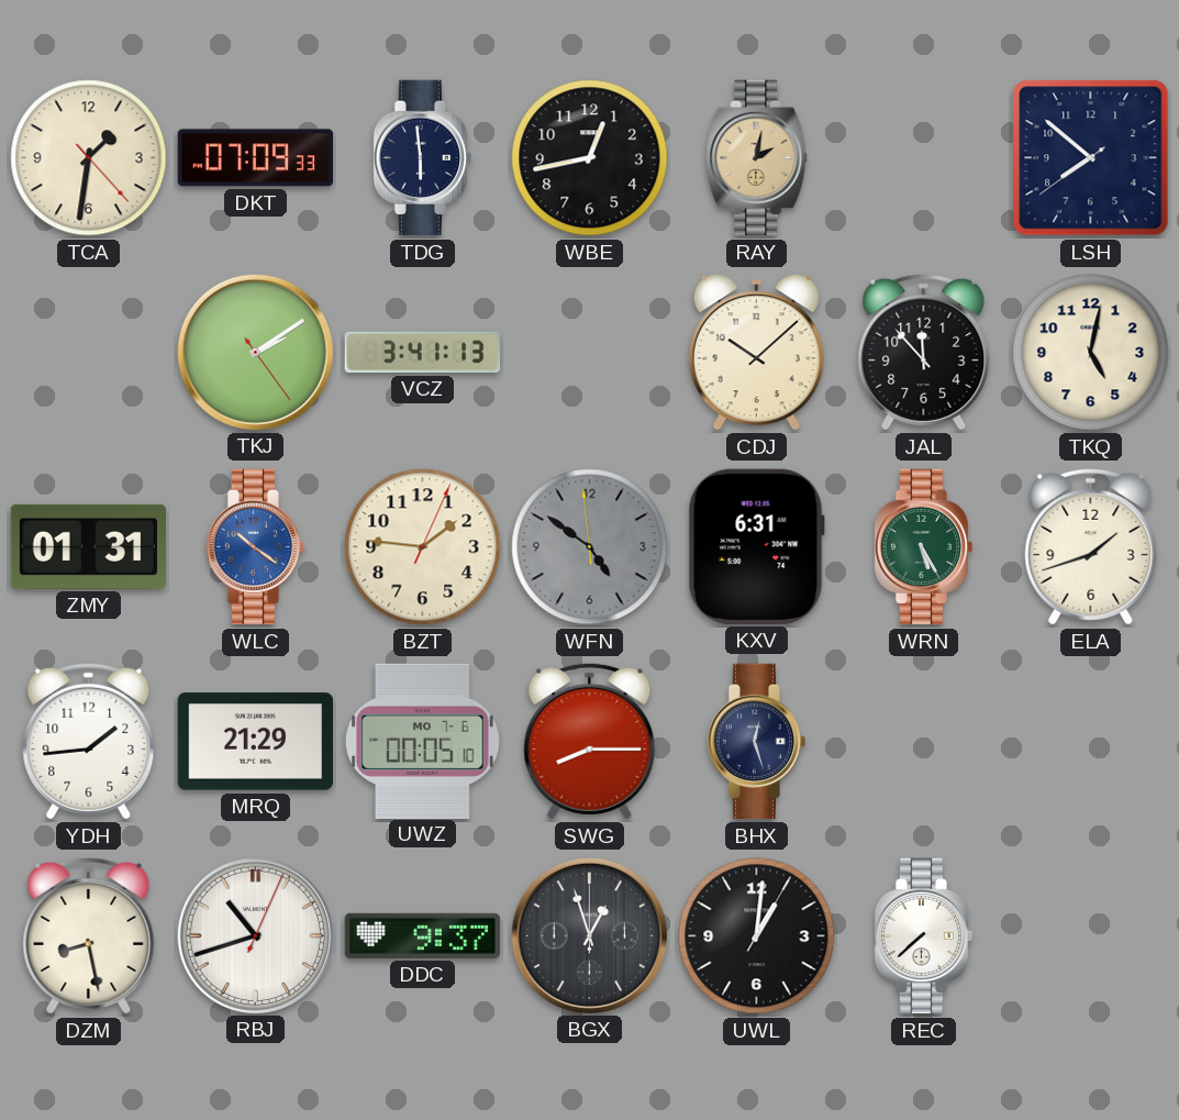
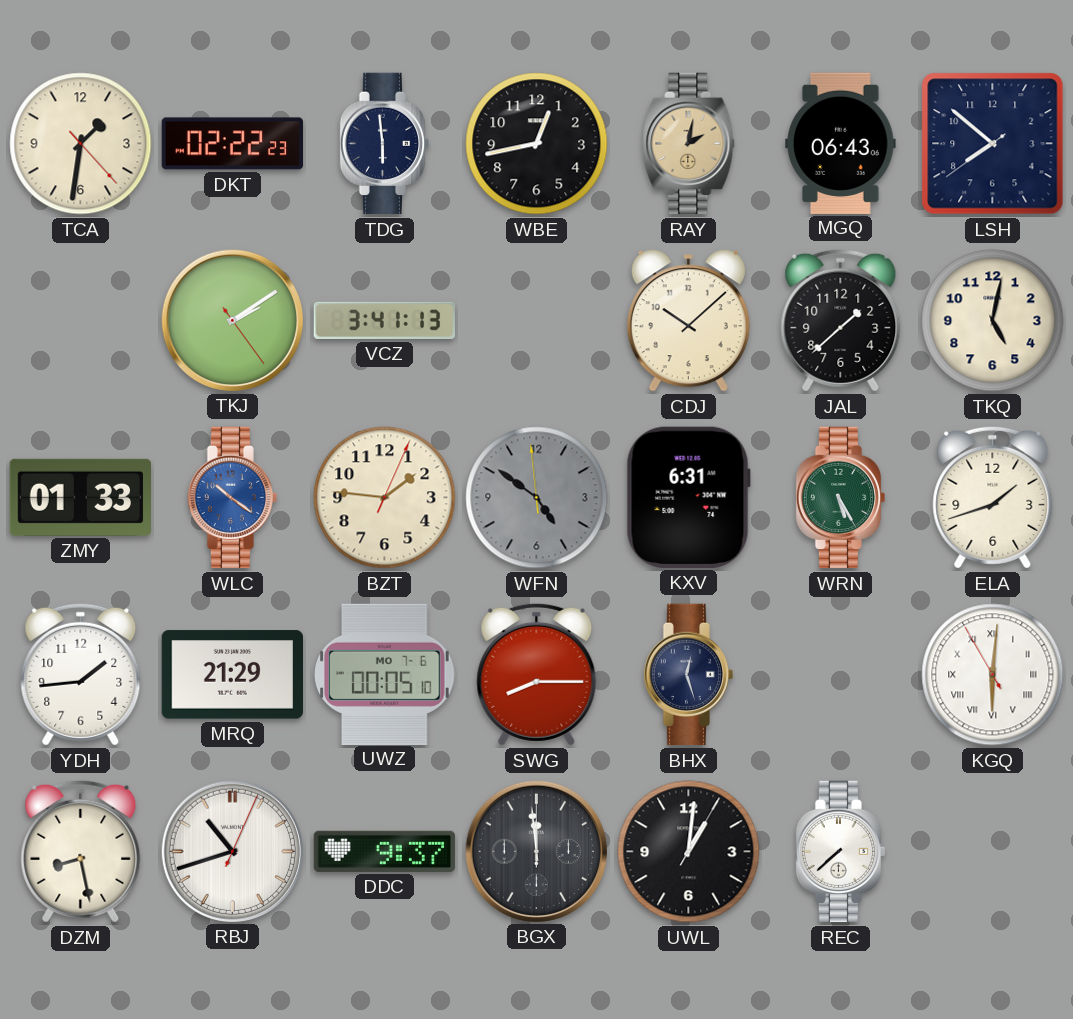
DKT: 07:09 -> 02:22
MGQ: none -> 06:43
JAL: 11:53 -> 1:38
ZMY: 01:31 -> 01:33
KGQ: none -> 6:00
BGX: 12:57 -> 11:59
